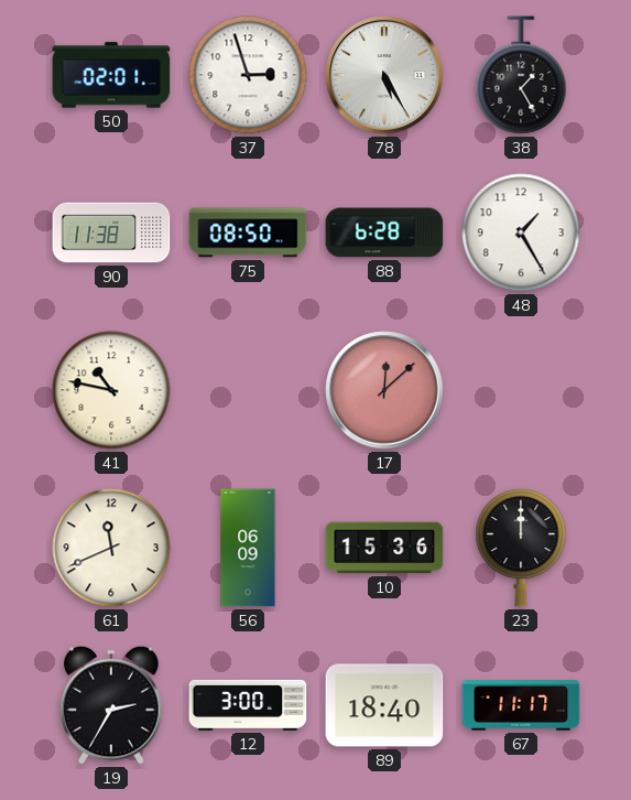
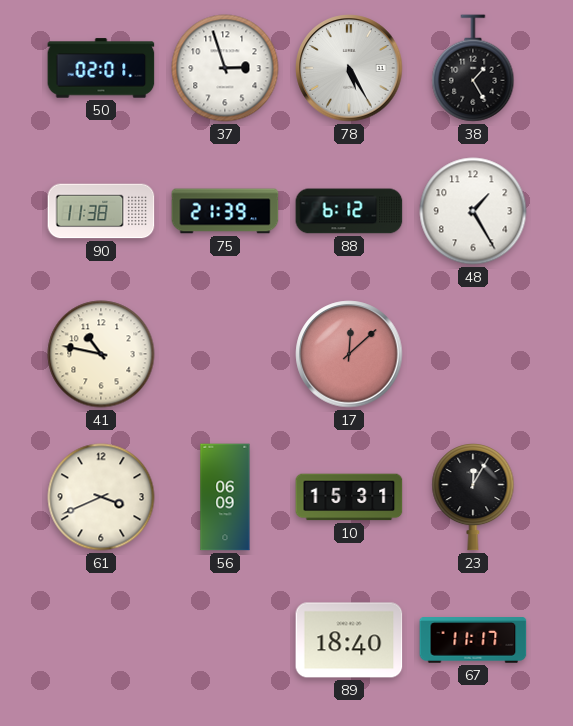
75: 08:50 -> 21:39
88: 6:28 -> 6:12
61: 11:41 -> 3:41
10: 15:36 -> 15:31
23: 12:00 -> 12:05
19: 2:35 -> none
12: 3:00 -> none
